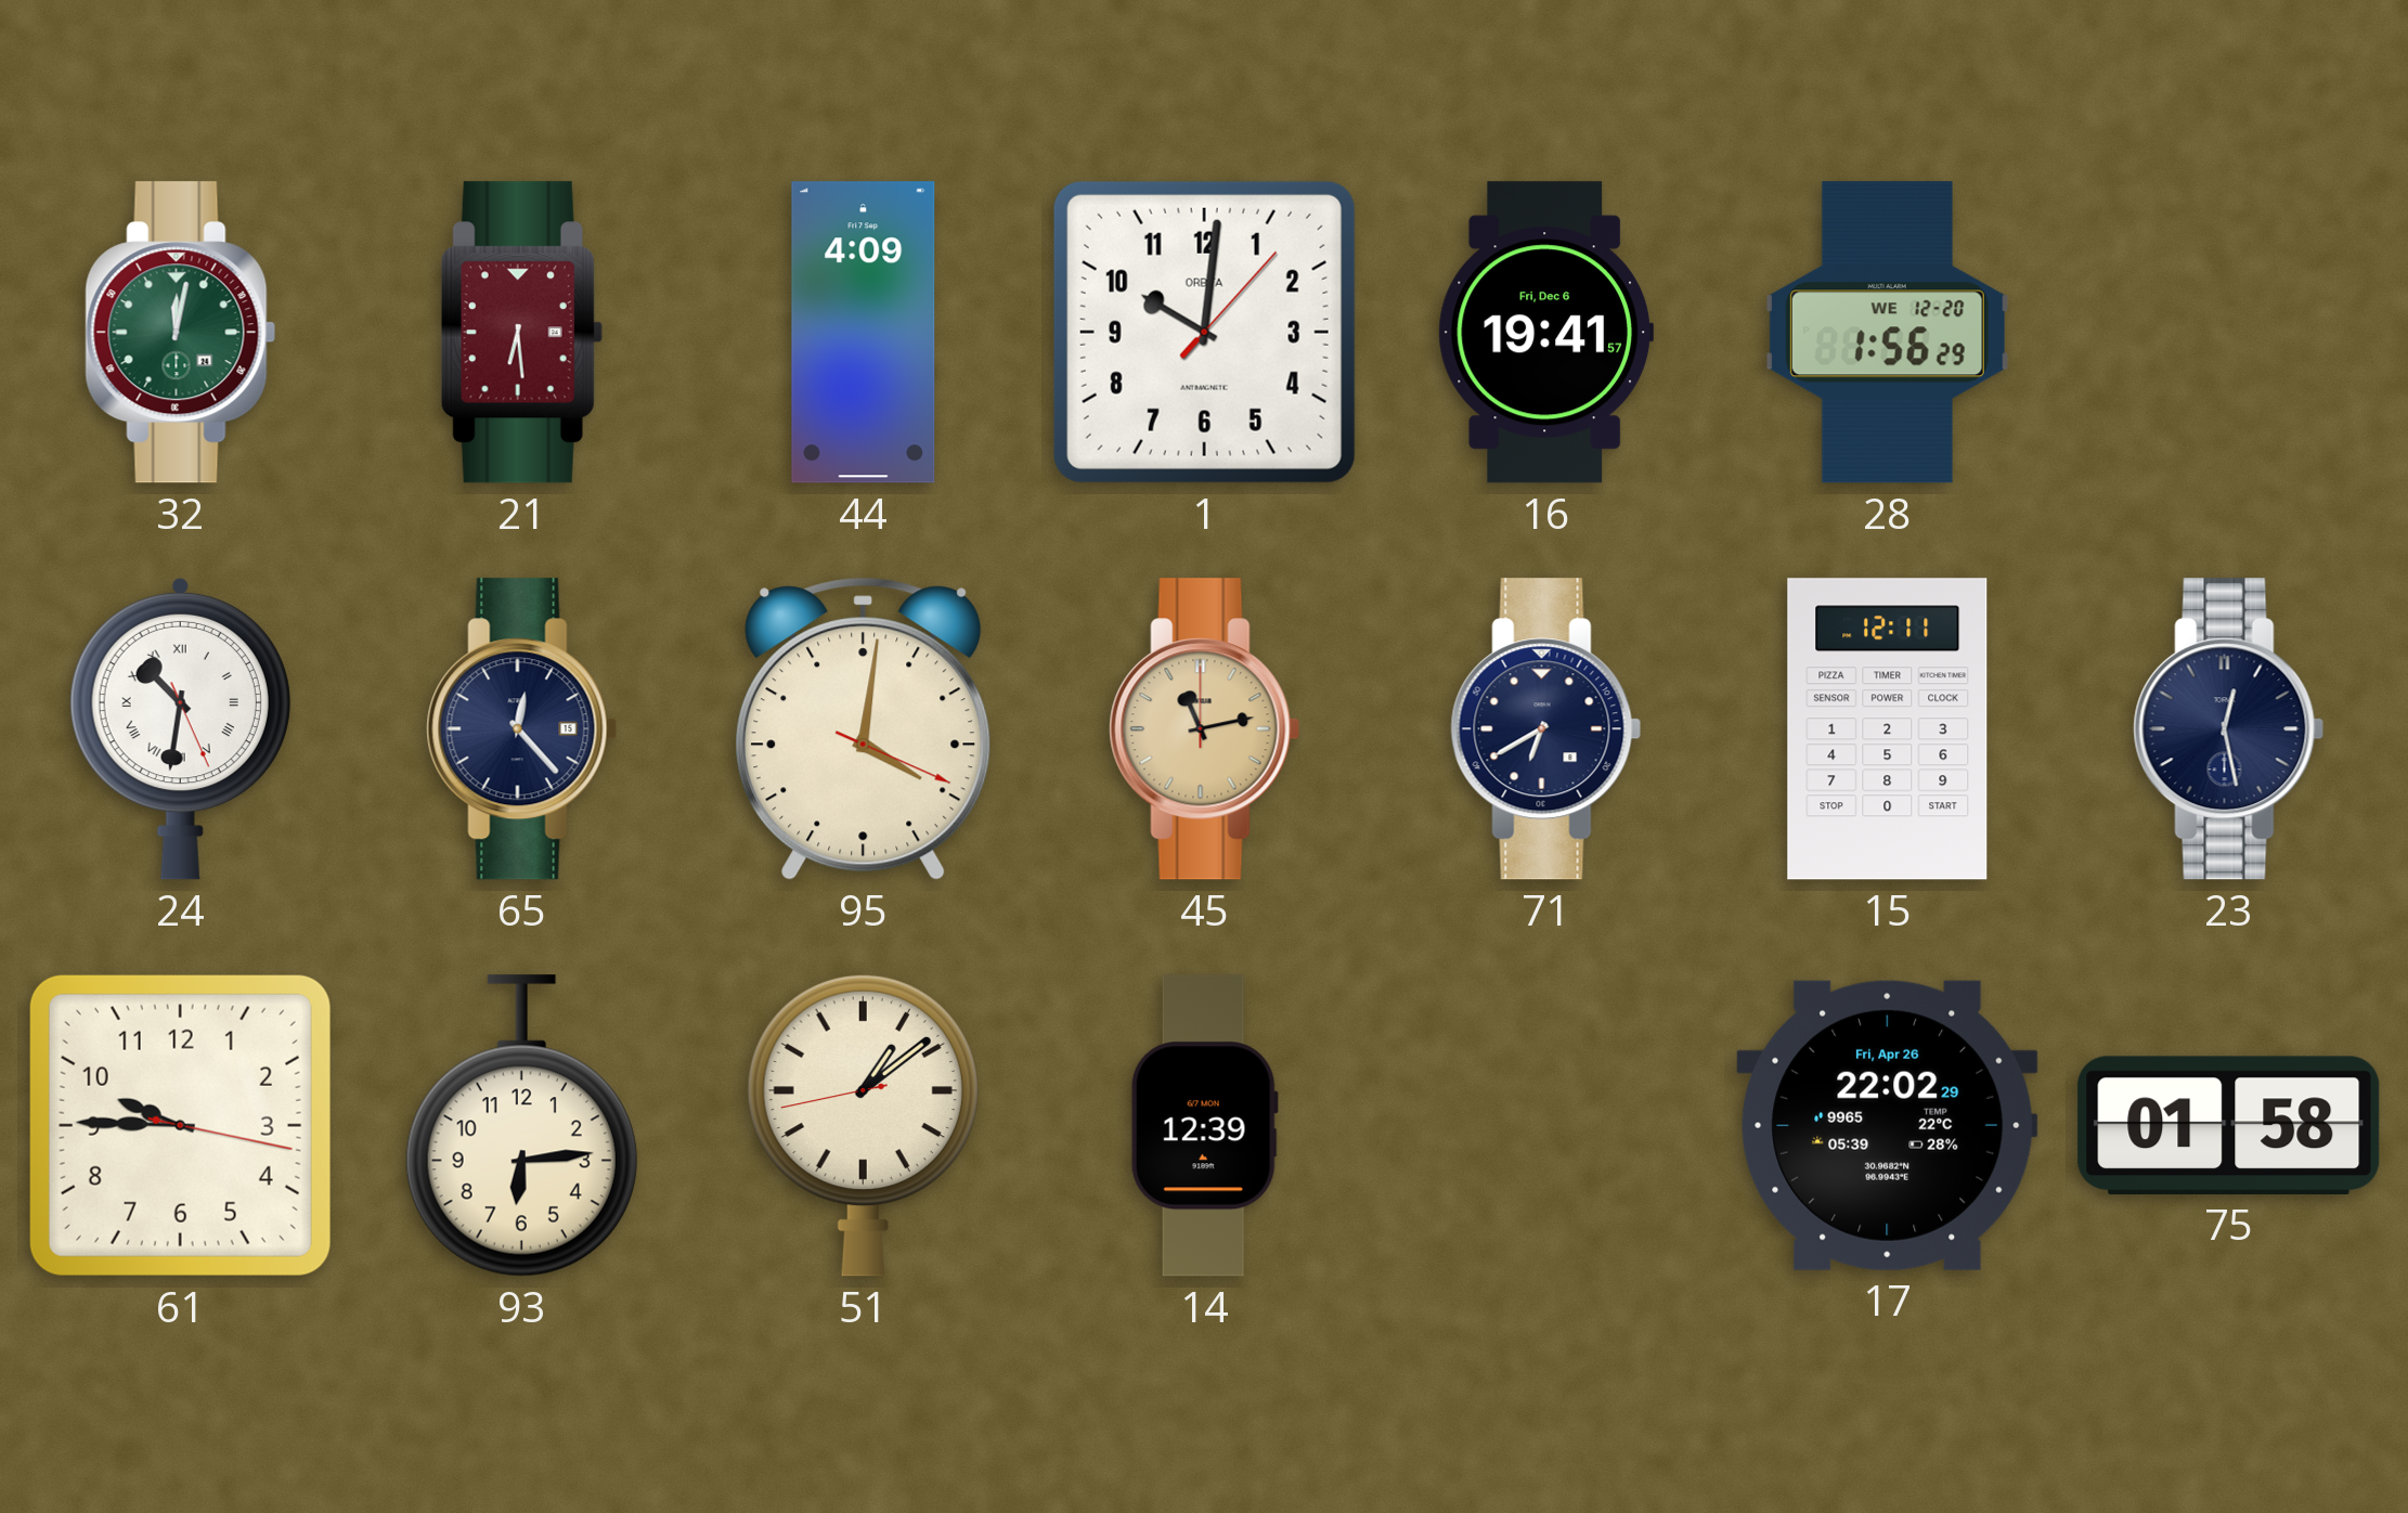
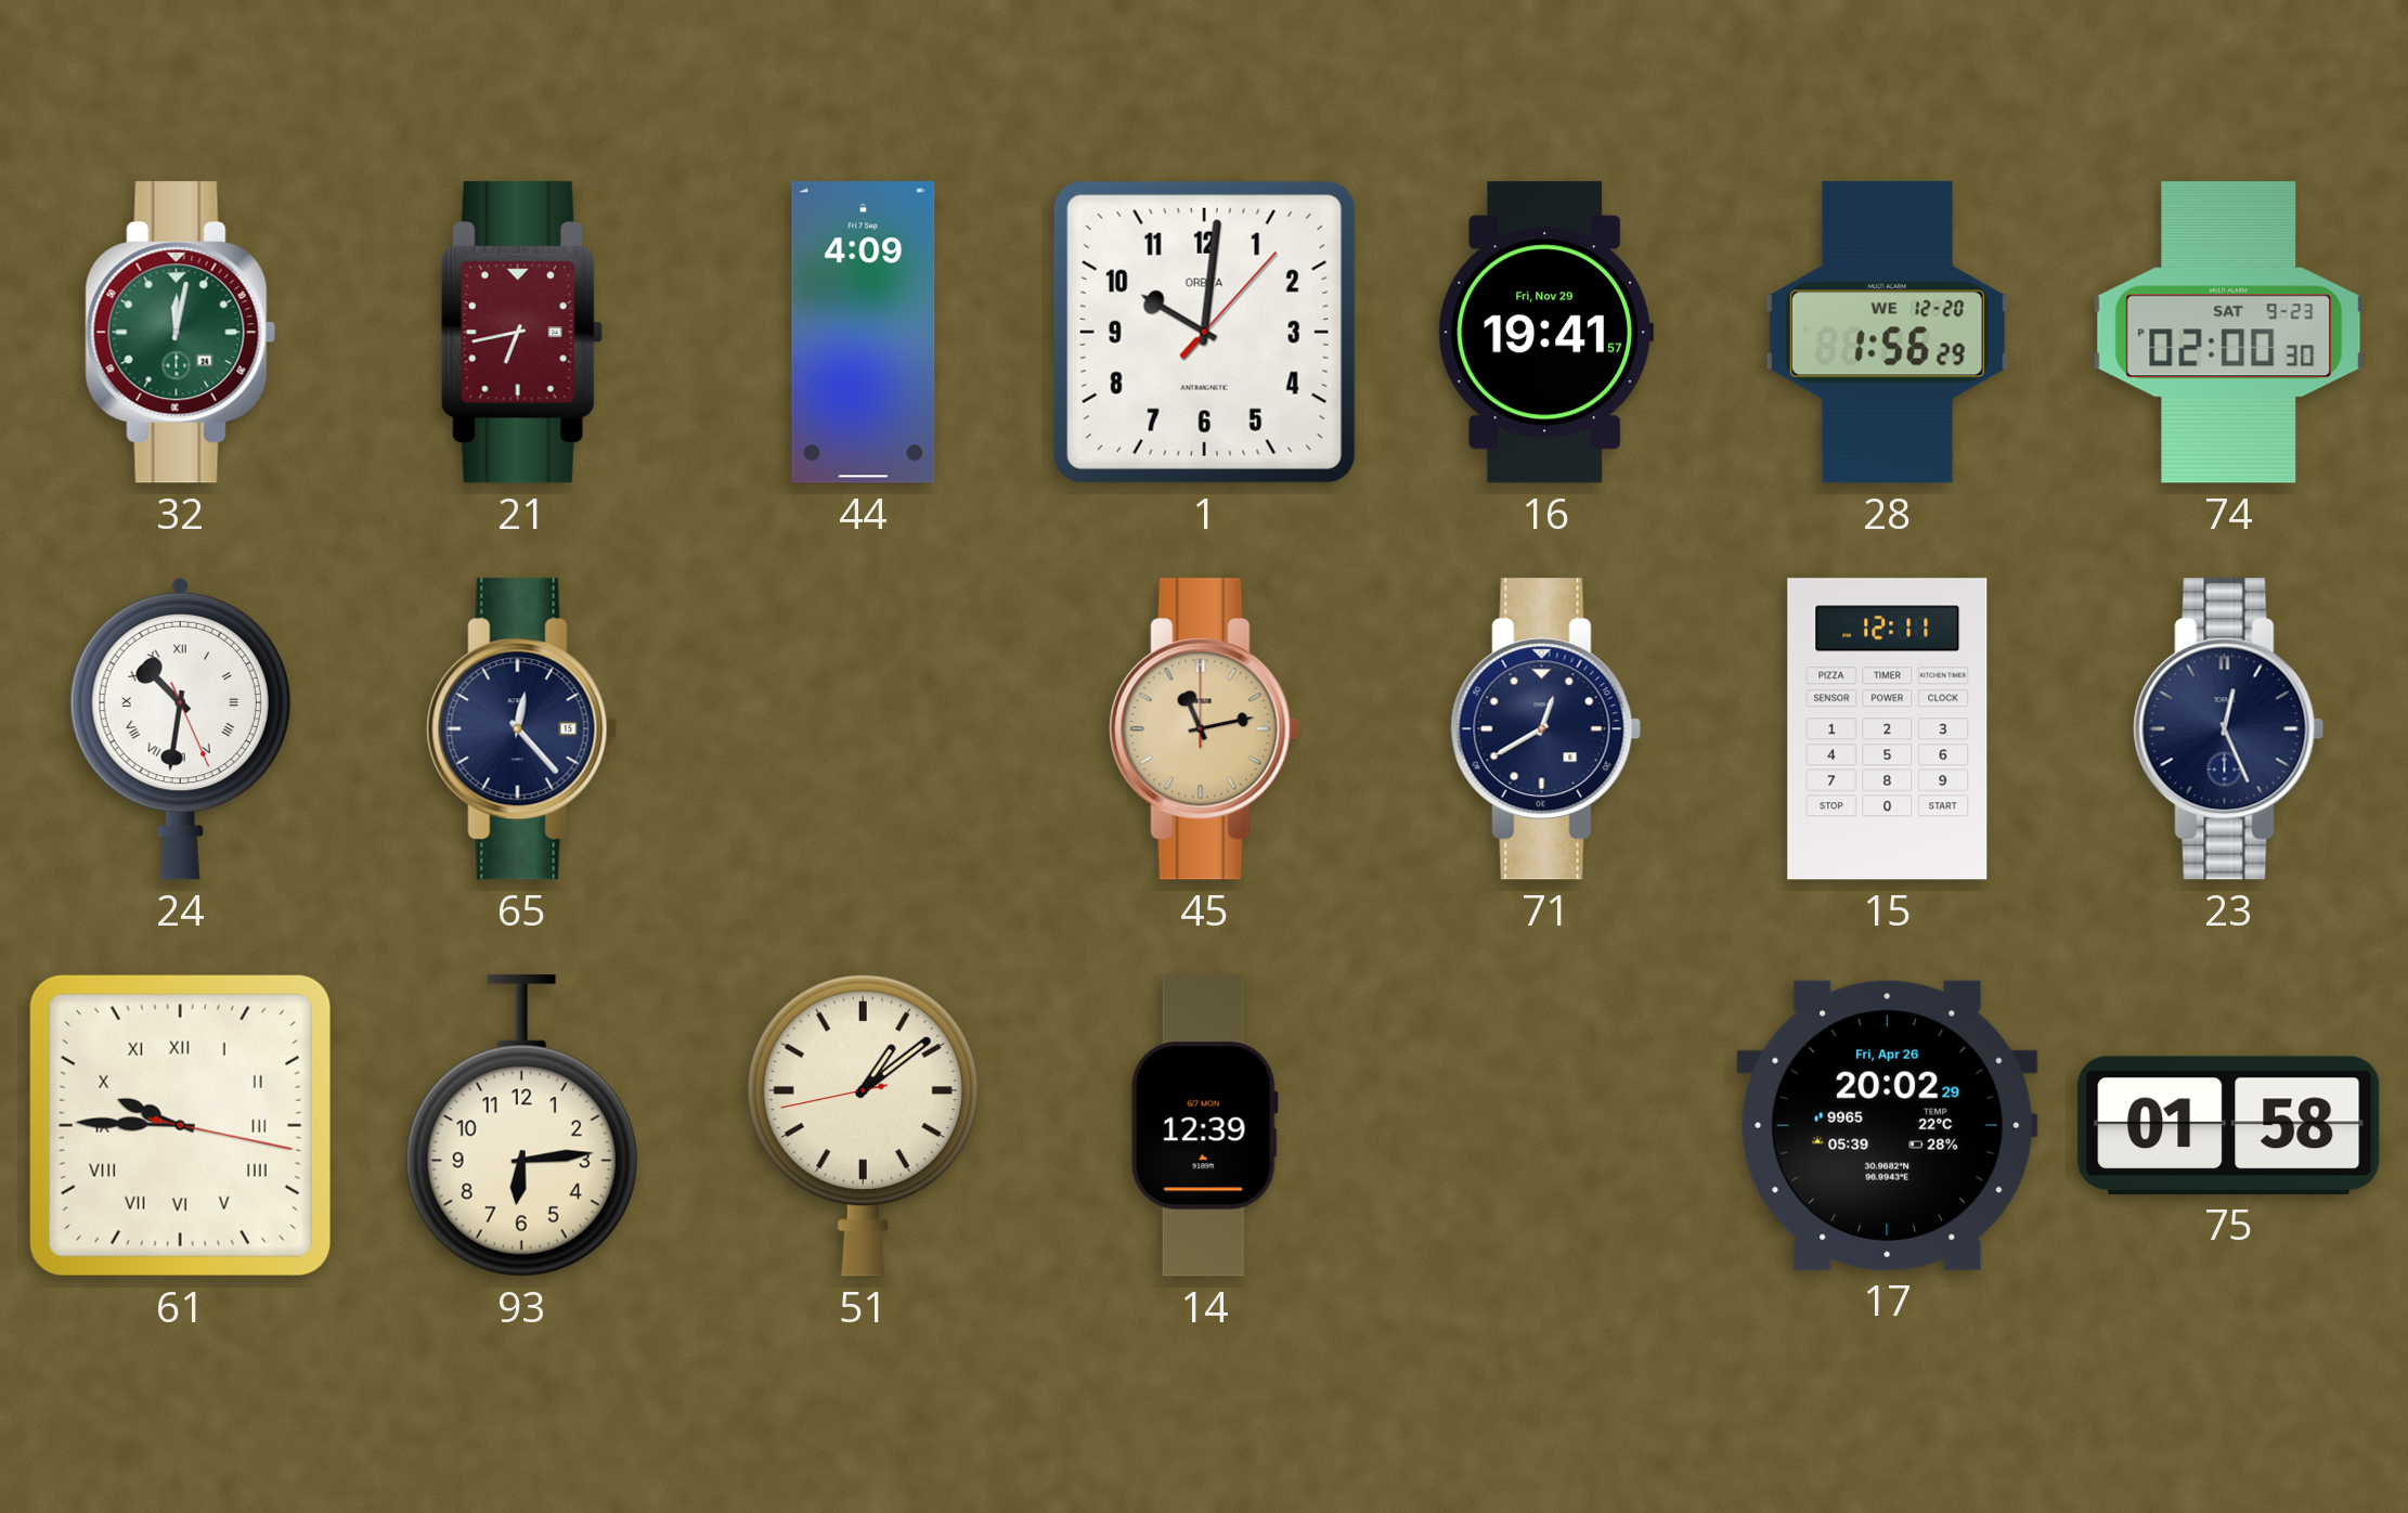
21: 6:29 -> 6:43
16 date: Fri, Dec 6 -> Fri, Nov 29
74: none -> 02:00
95: 4:01 -> none
71: 6:40 -> 12:40
23: 12:28 -> 12:26
61 numerals: Arabic -> Roman
17: 22:02 -> 20:02
